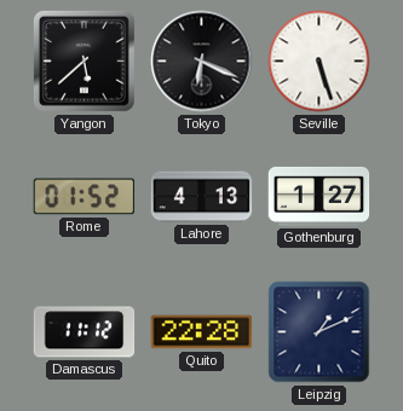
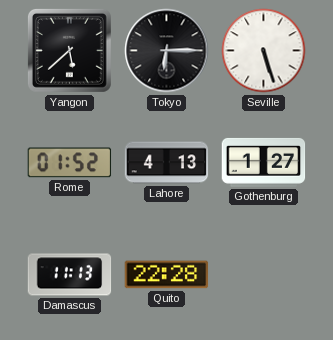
Tokyo: 6:19 -> 6:15
Damascus: 11:12 -> 11:13
Leipzig: 1:11 -> none
